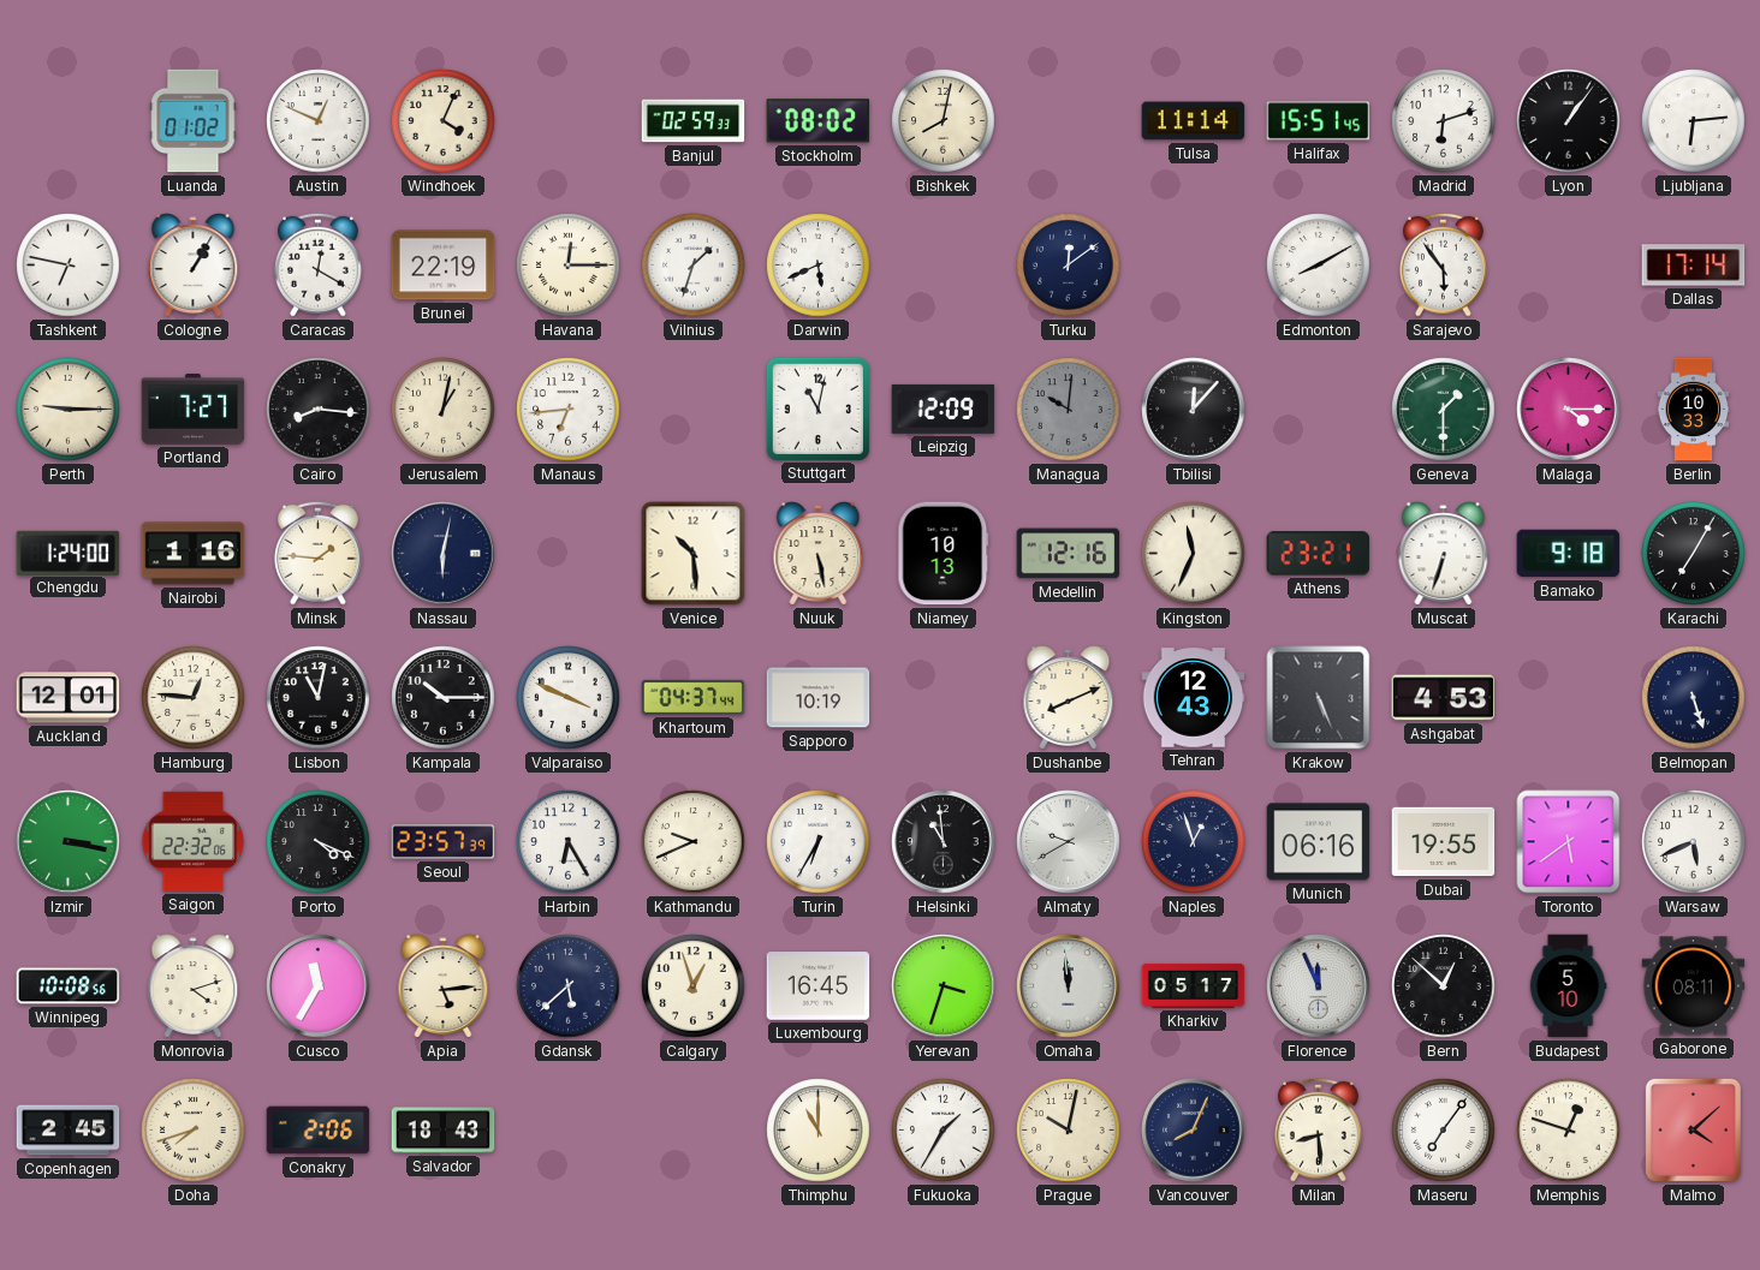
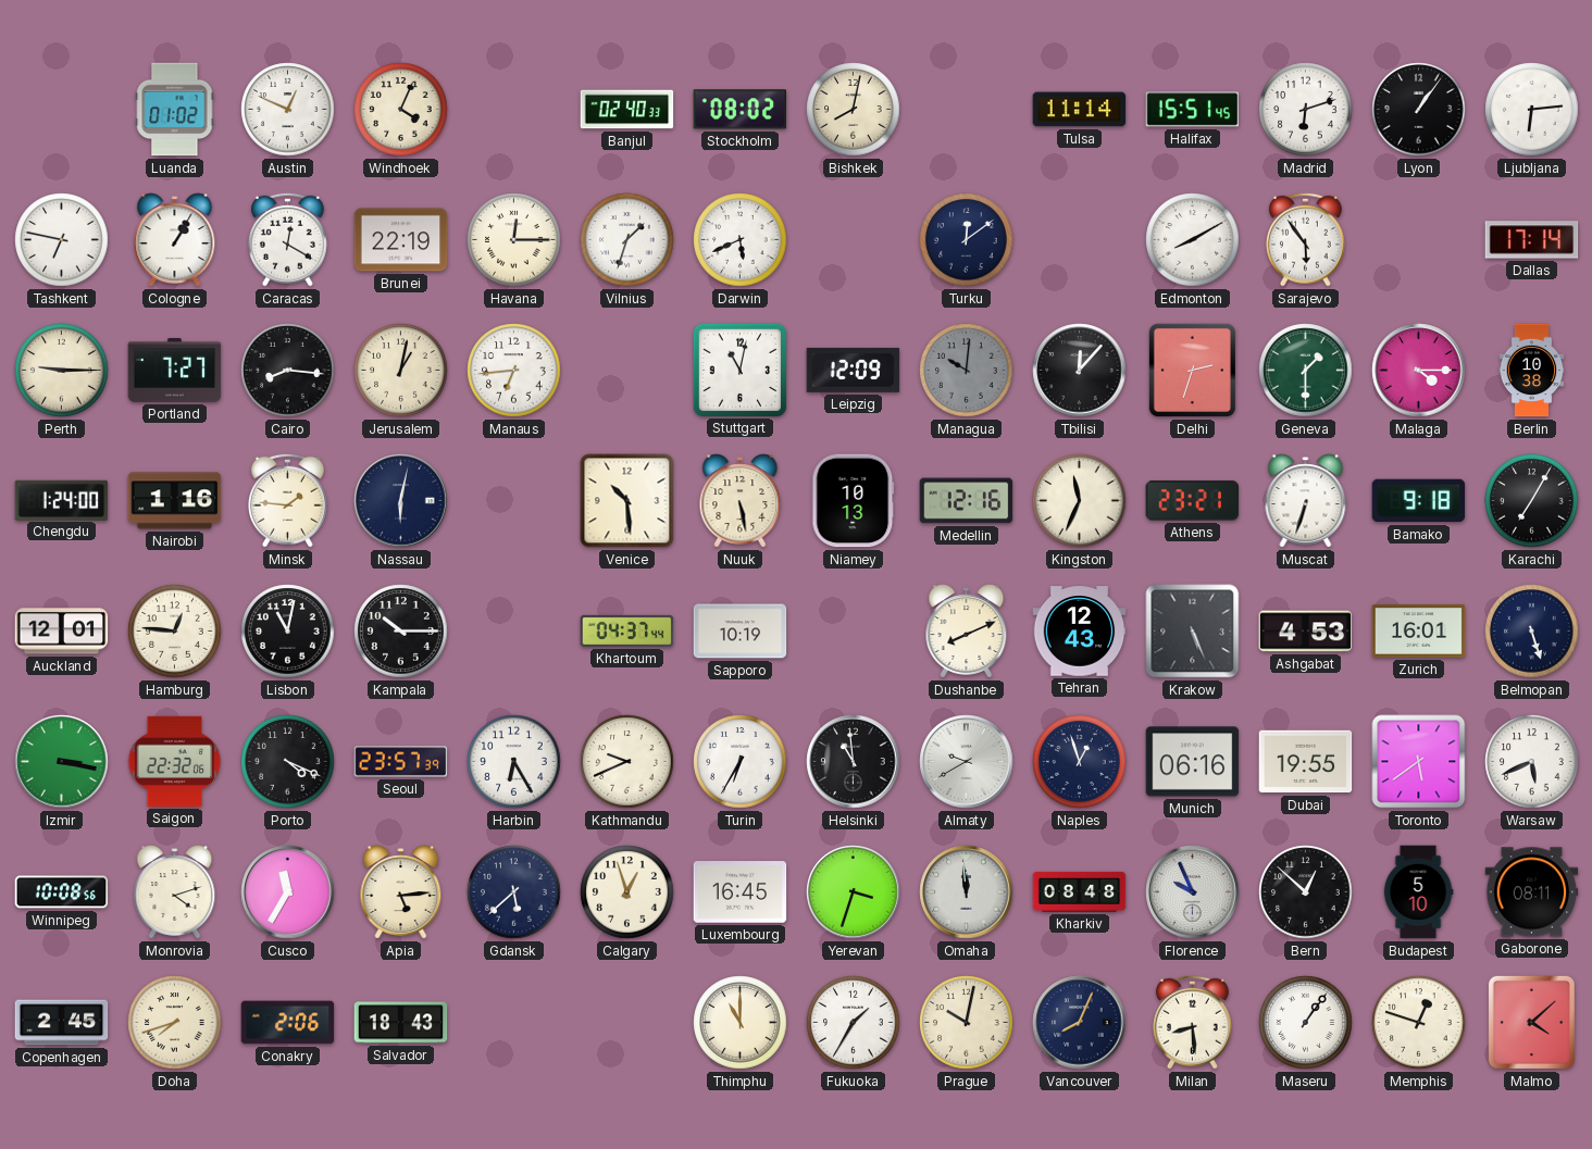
Banjul: 02:59 -> 02:40
Delhi: none -> 2:33
Berlin: 10:33 -> 10:38
Valparaiso: 3:49 -> none
Zurich: none -> 16:01
Kharkiv: 05:17 -> 08:48
Florence: 11:56 -> 9:56
Maseru: 7:06 -> 1:06
